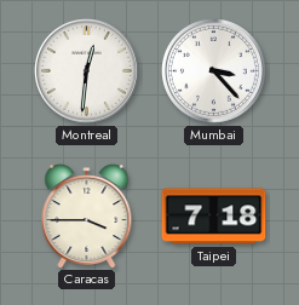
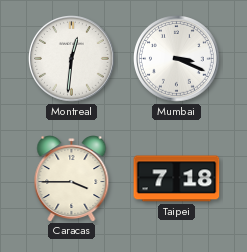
Mumbai: 3:23 -> 3:19
